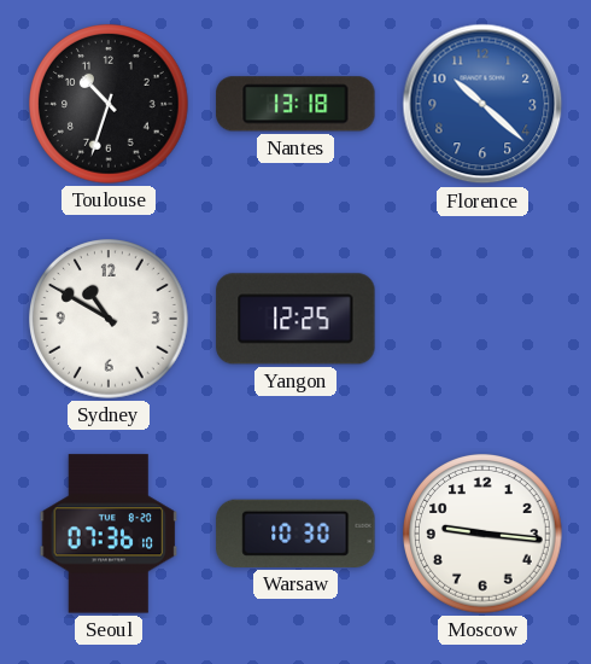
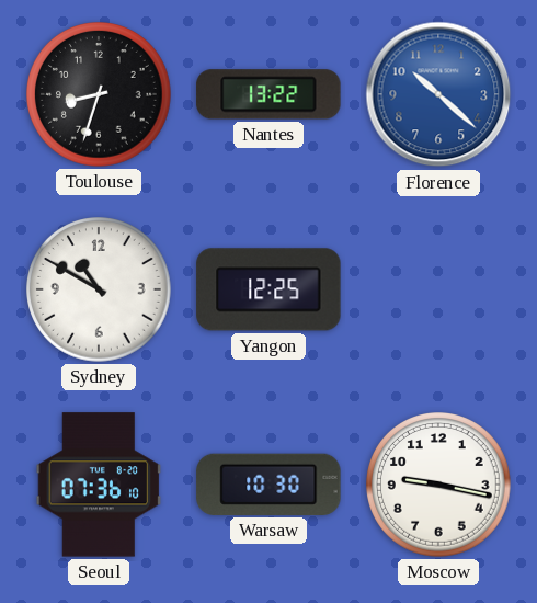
Toulouse: 10:33 -> 8:33
Nantes: 13:18 -> 13:22
Moscow: 9:16 -> 9:17
